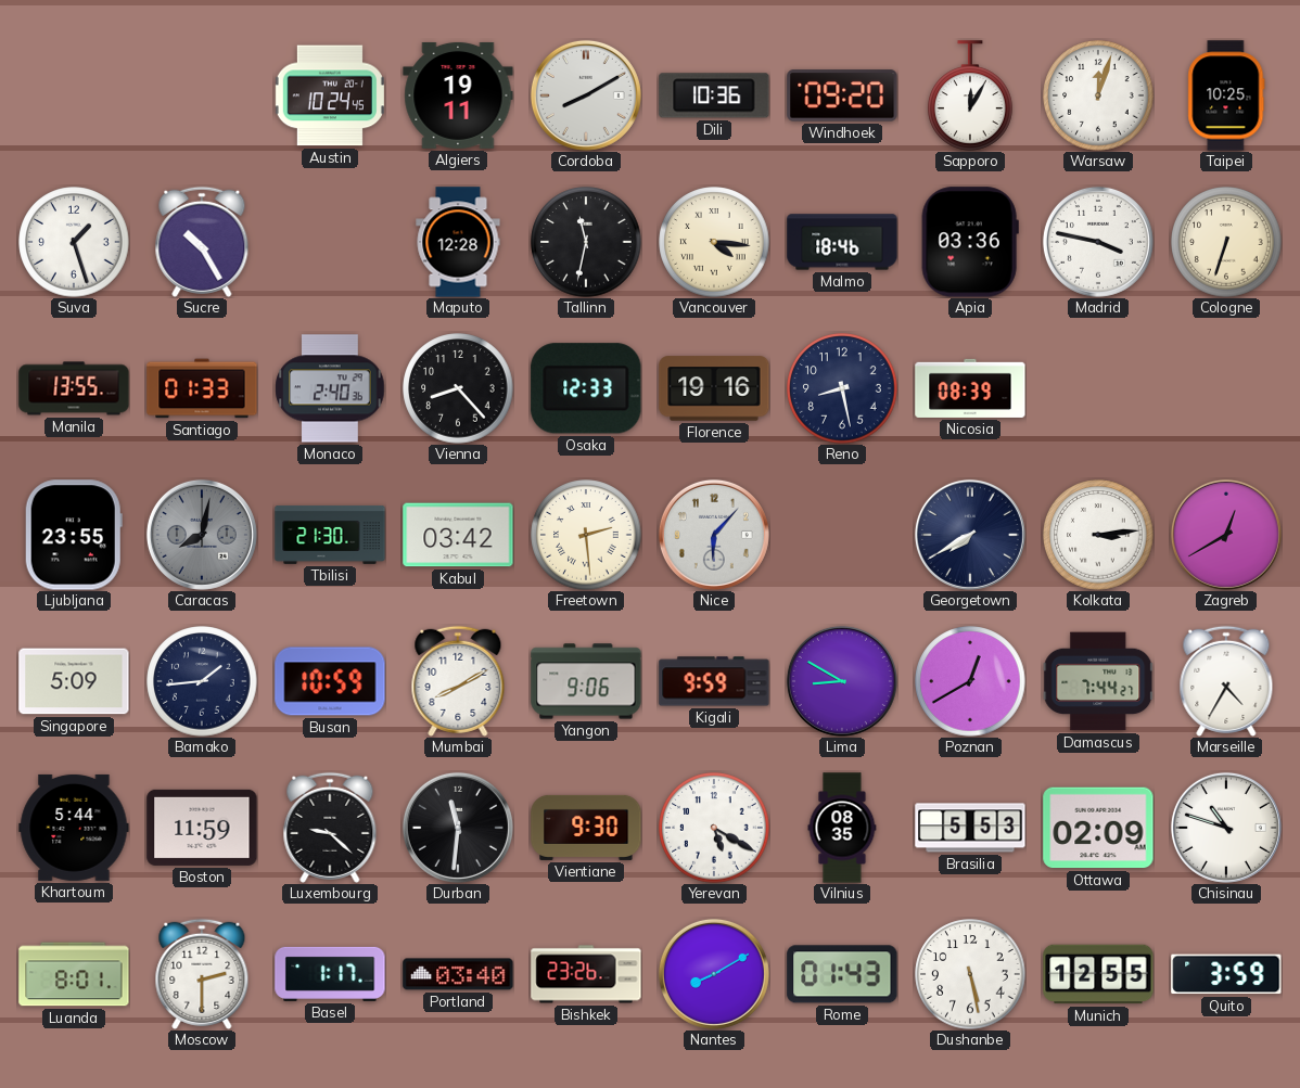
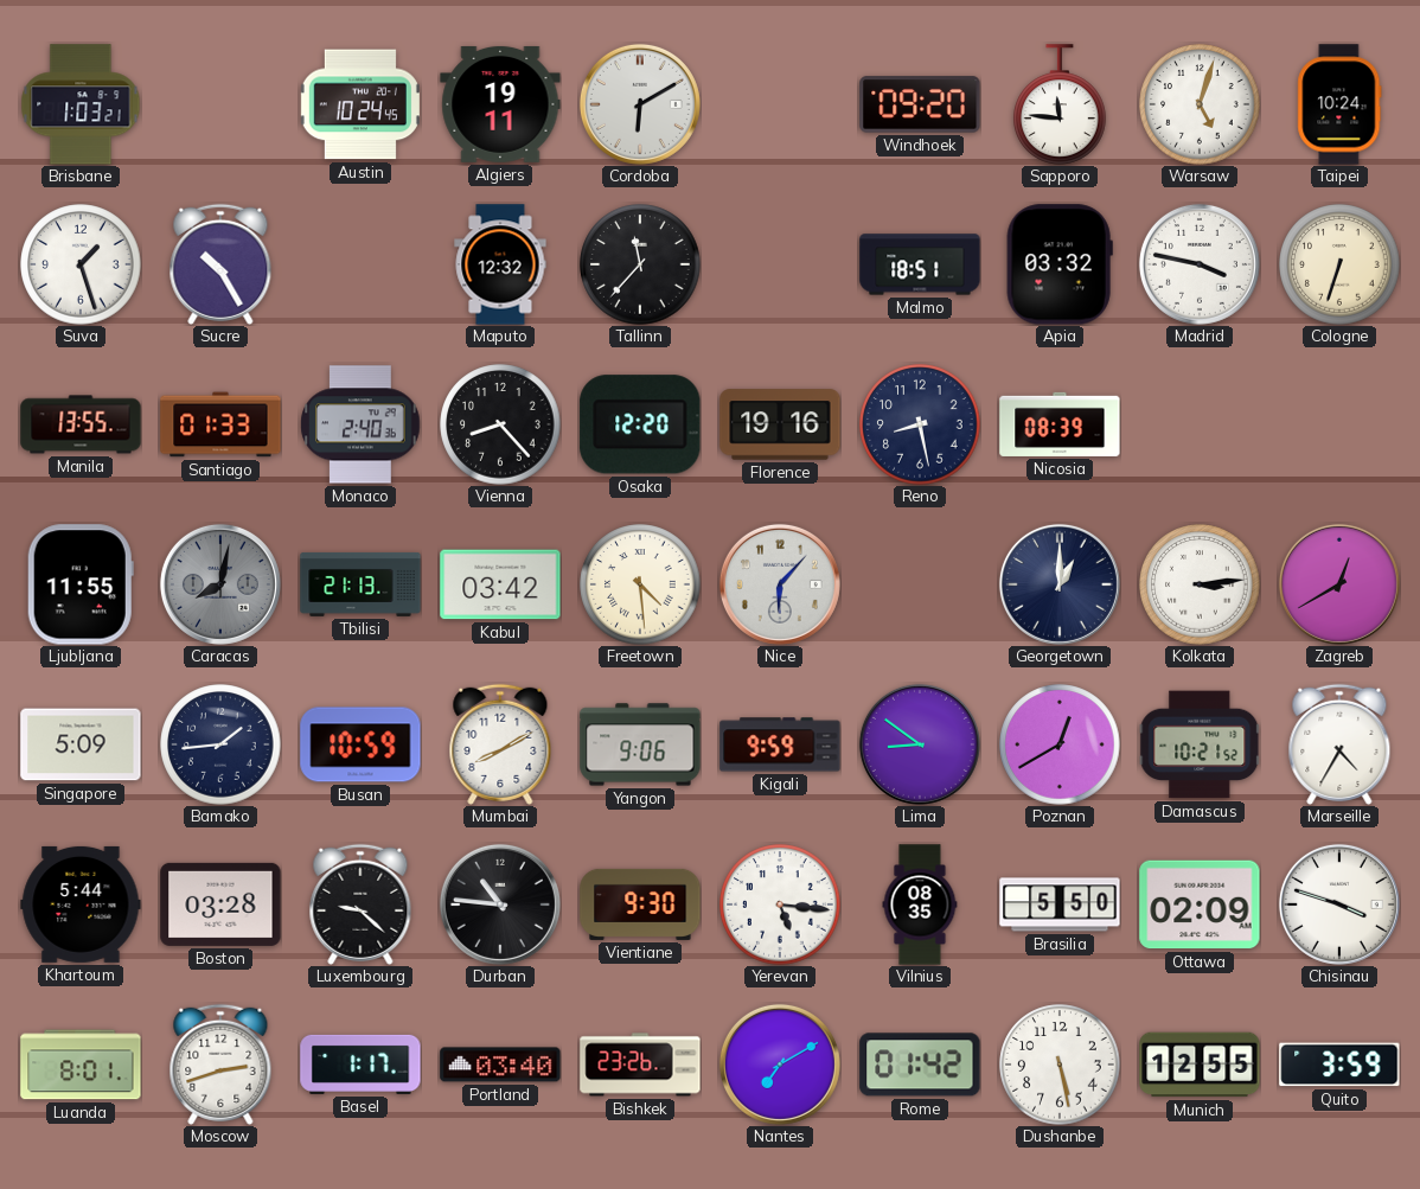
Brisbane: none -> 1:03
Cordoba: 8:10 -> 6:10
Dili: 10:36 -> none
Sapporo: 12:05 -> 11:46
Warsaw: 12:03 -> 5:03
Taipei: 10:25 -> 10:24
Maputo: 12:28 -> 12:32
Tallinn: 11:32 -> 11:37
Vancouver: 4:16 -> none
Malmo: 18:46 -> 18:51
Apia: 03:36 -> 03:32
Osaka: 12:33 -> 12:20
Ljubljana: 23:55 -> 11:55
Tbilisi: 21:30 -> 21:13
Freetown: 2:29 -> 4:29
Georgetown: 7:40 -> 1:00
Lima: 8:50 -> 8:51
Damascus: 7:44 -> 10:21
Boston: 11:59 -> 03:28
Durban: 11:31 -> 10:46
Yerevan: 5:20 -> 5:16
Brasilia: 5:53 -> 5:50
Chisinau: 10:48 -> 3:48
Moscow: 2:30 -> 2:42
Nantes: 8:10 -> 7:10
Rome: 01:43 -> 01:42
